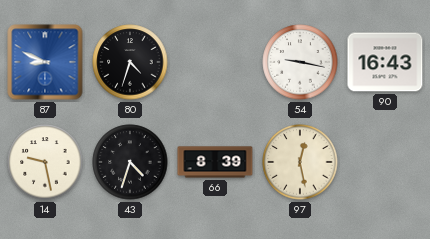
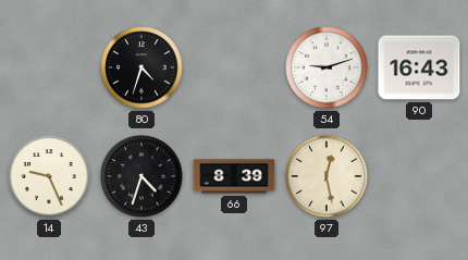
87: 8:49 -> none
54: 9:17 -> 9:12
14: 9:28 -> 9:26
